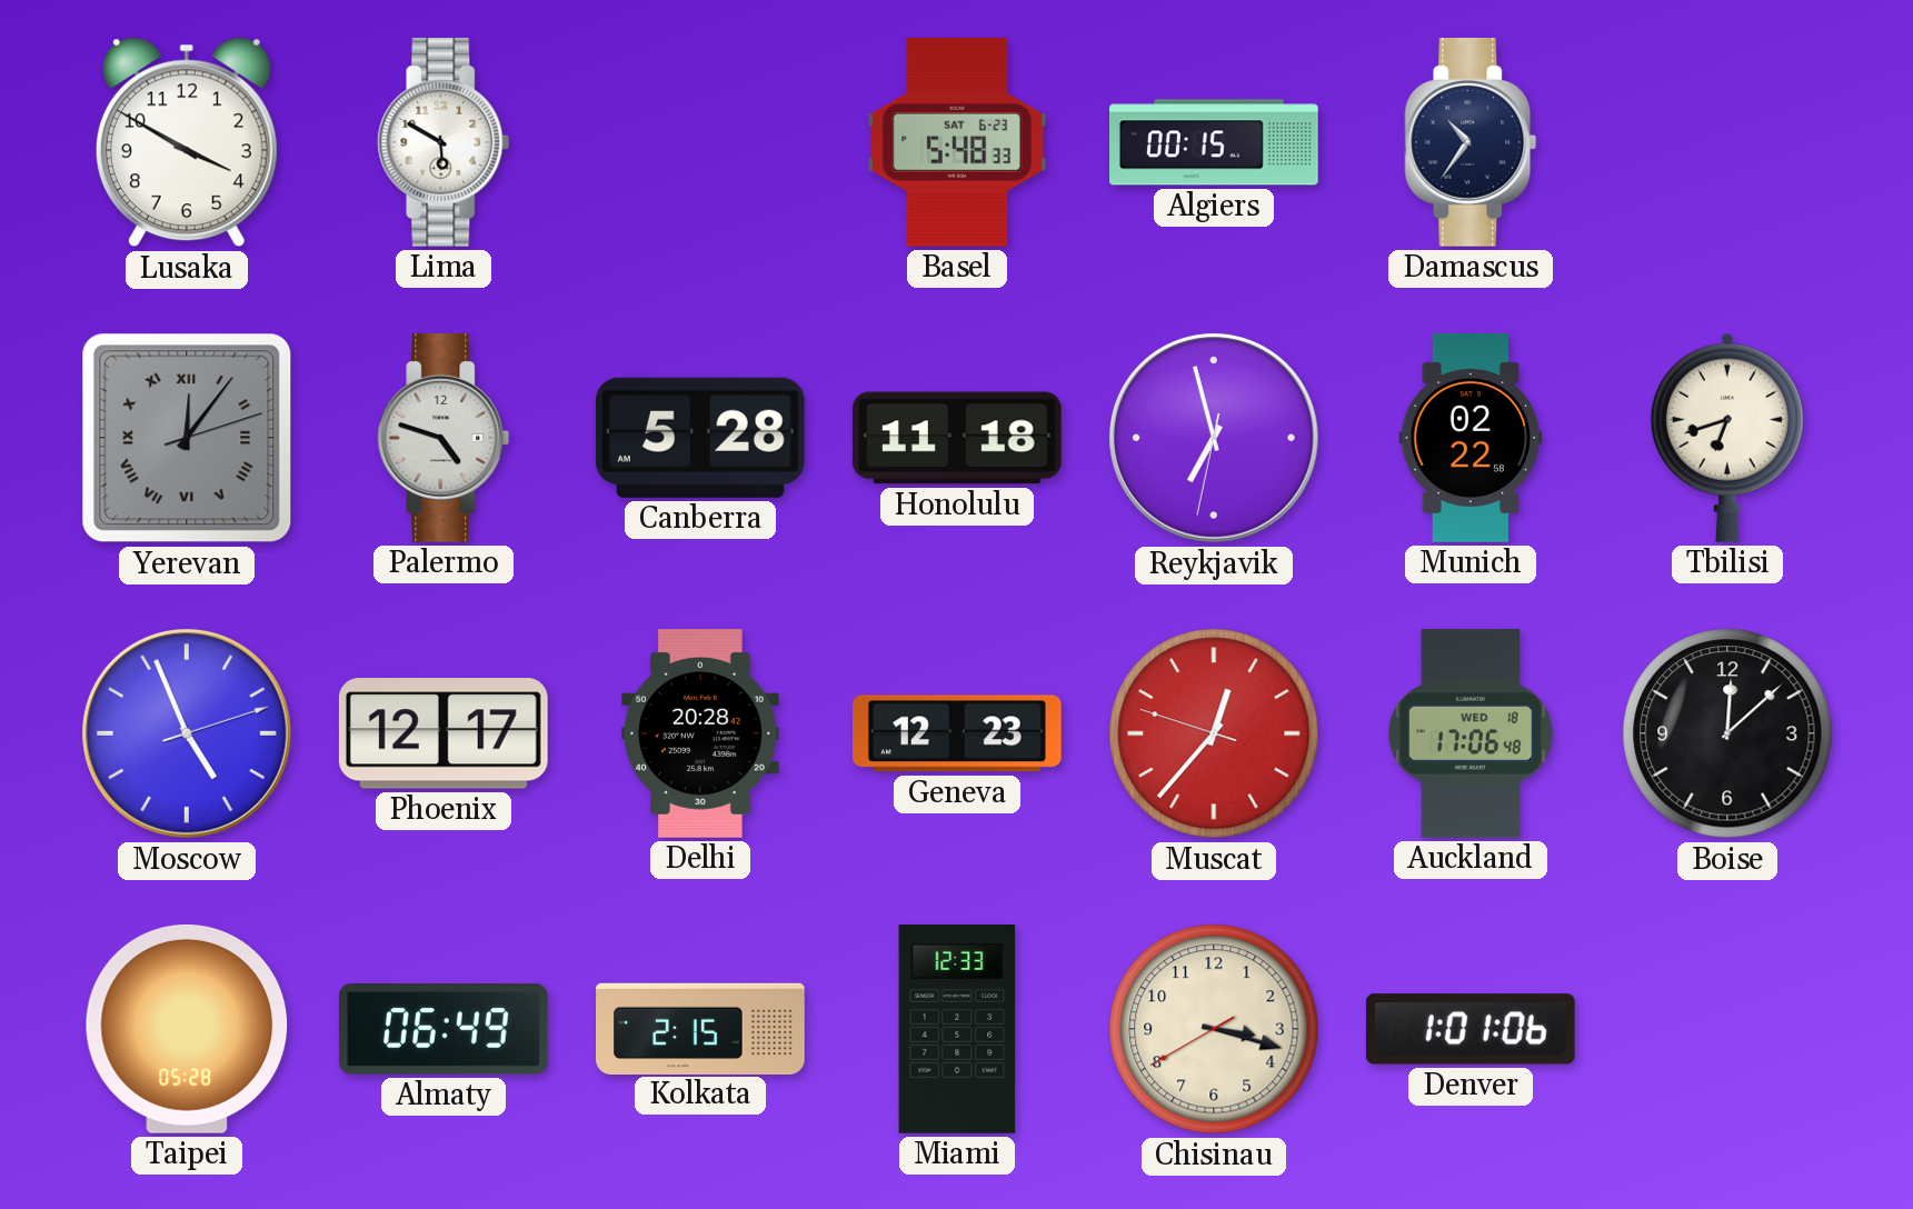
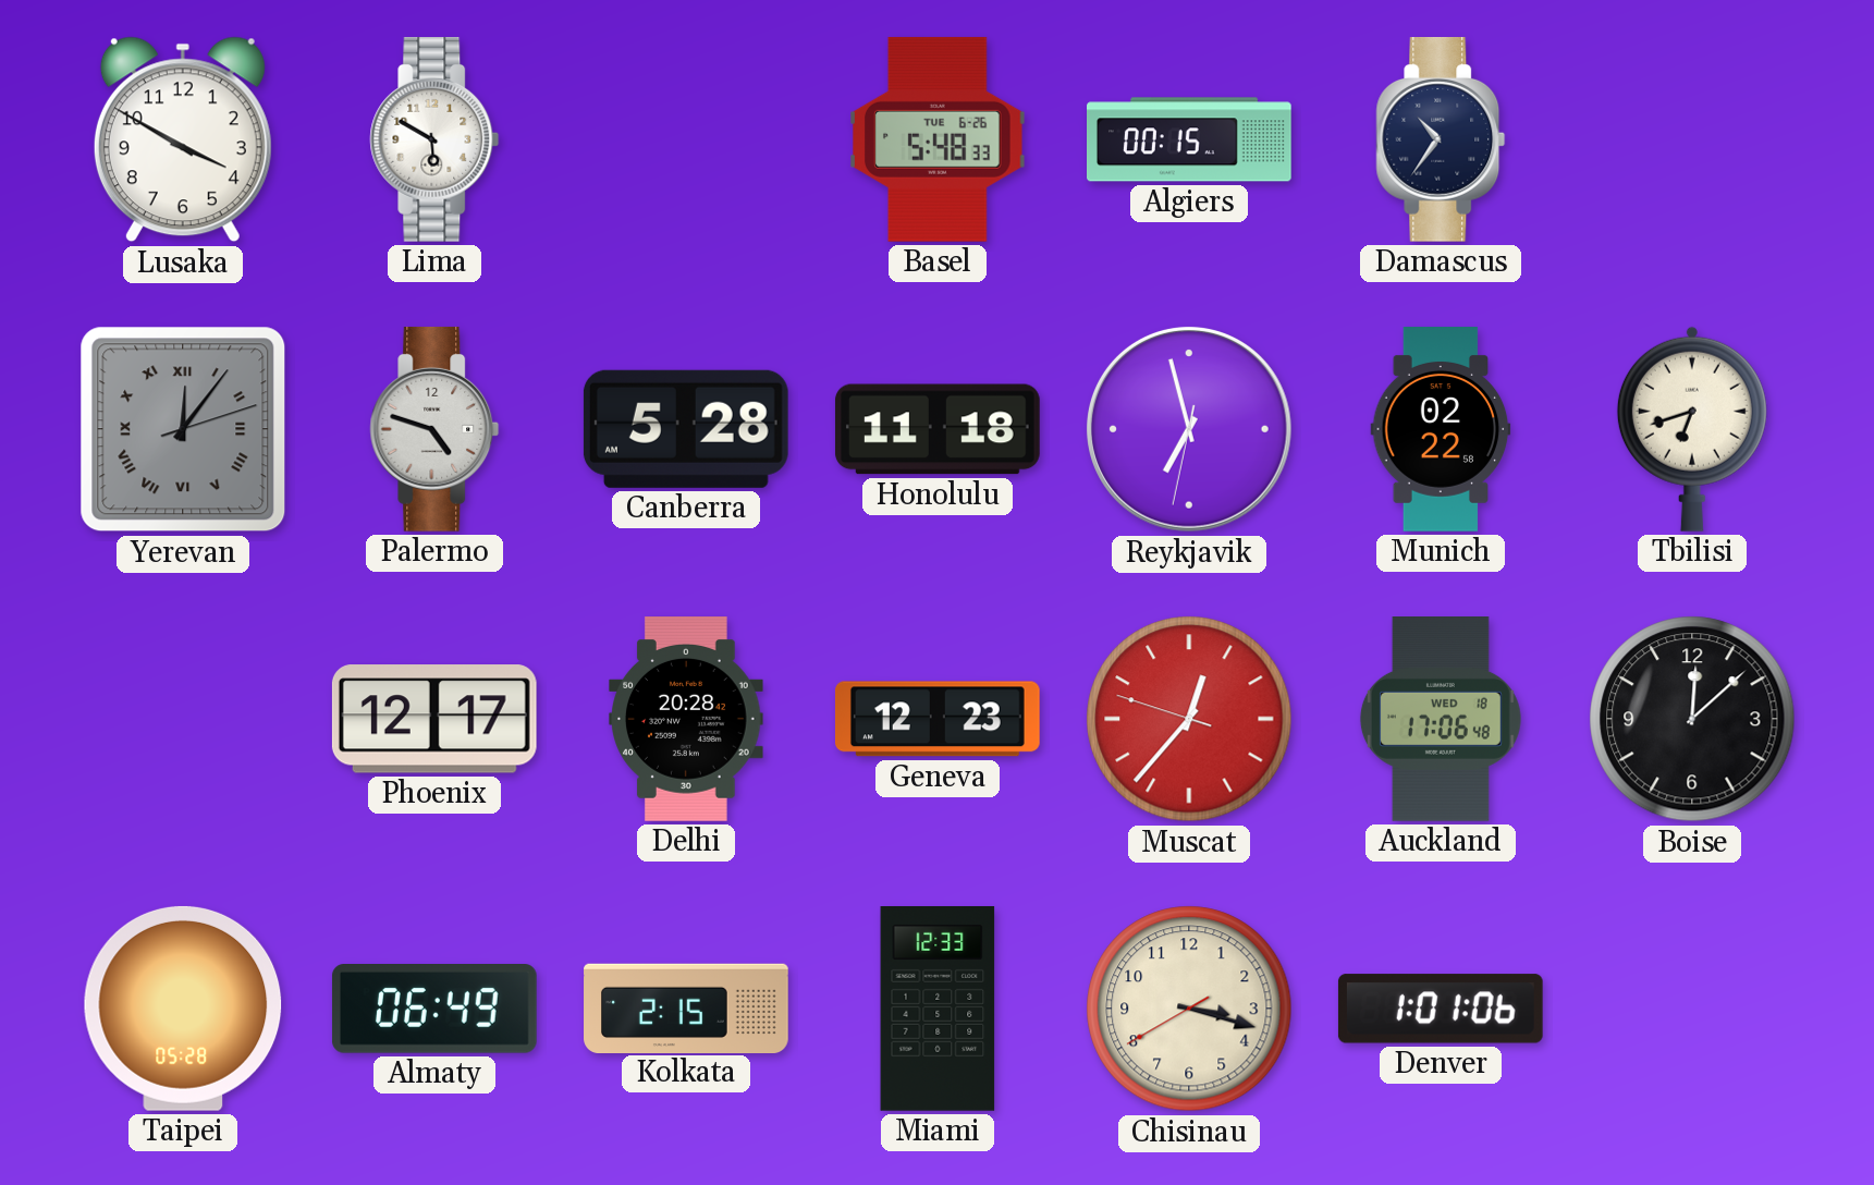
Basel date: SAT 6-23 -> TUE 6-26
Moscow: 4:56 -> none
